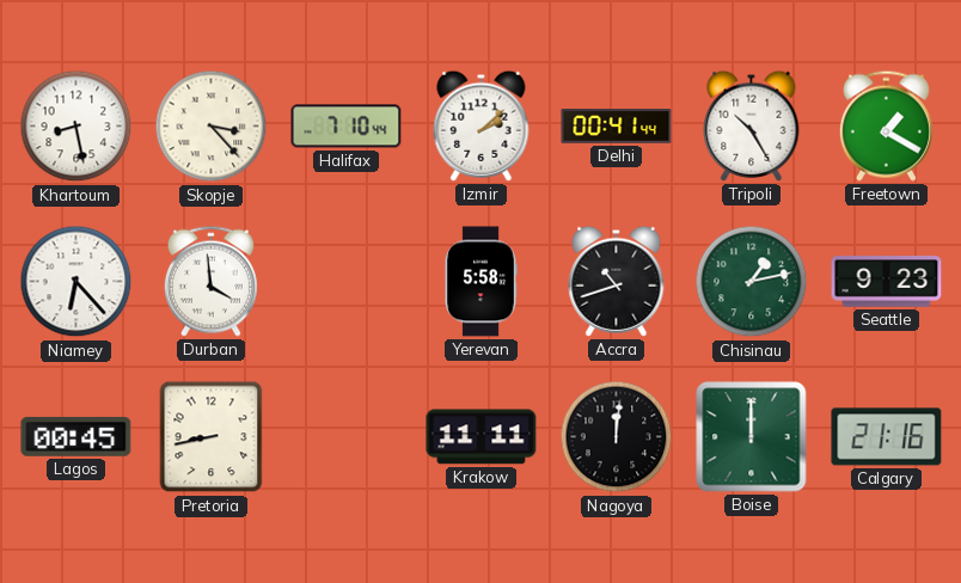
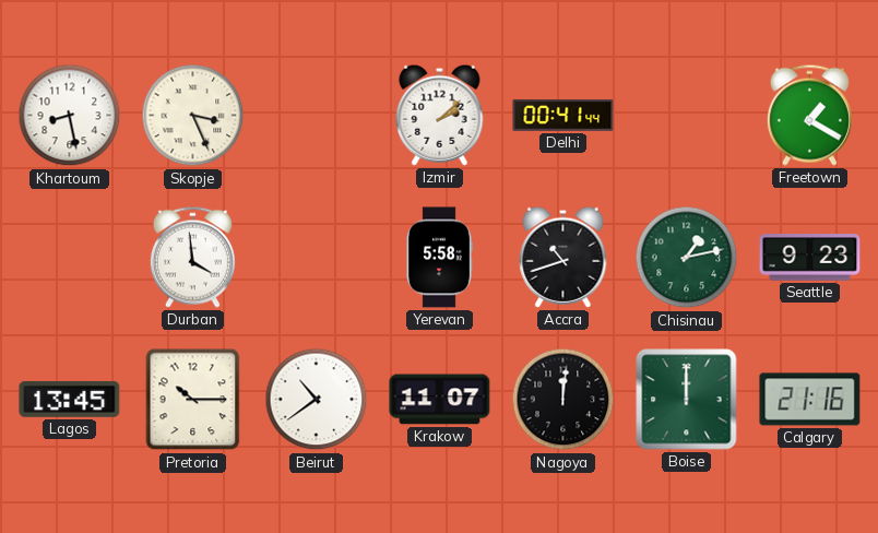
Skopje: 3:23 -> 3:26
Halifax: 7:10 -> none
Tripoli: 10:25 -> none
Niamey: 6:23 -> none
Lagos: 00:45 -> 13:45
Pretoria: 8:43 -> 10:15
Beirut: none -> 10:39
Krakow: 11:11 -> 11:07
